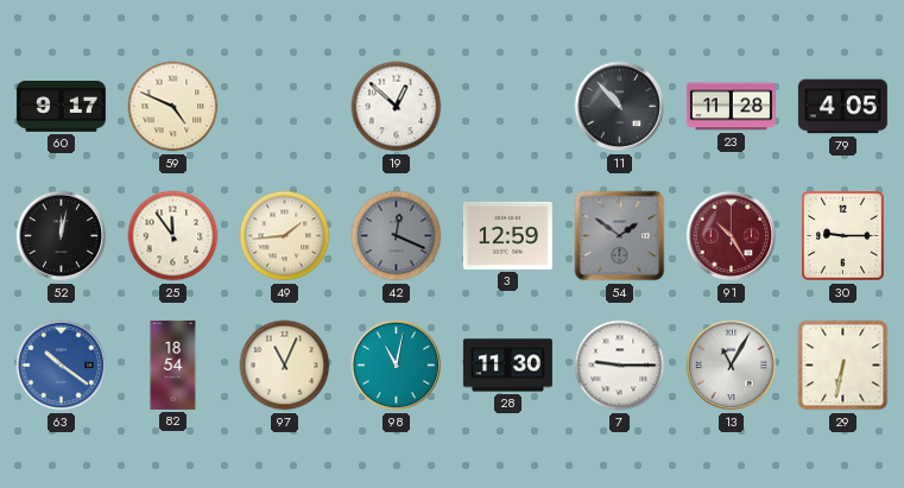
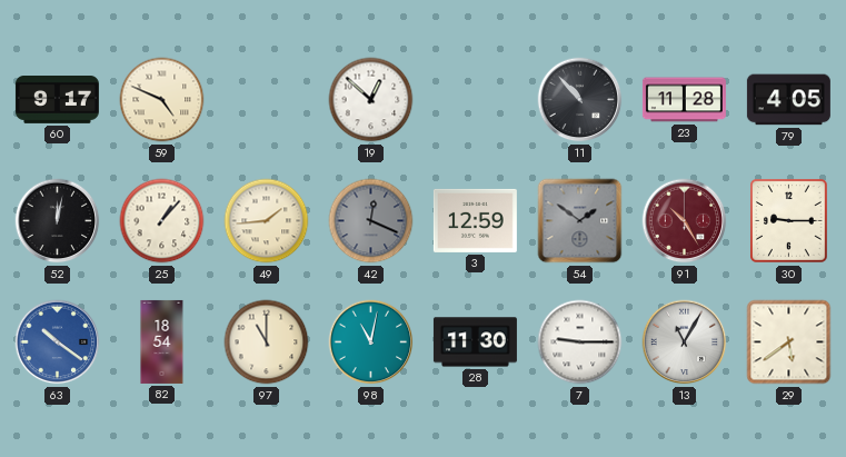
25: 11:54 -> 1:07
97: 11:04 -> 11:00
29: 6:32 -> 5:39
